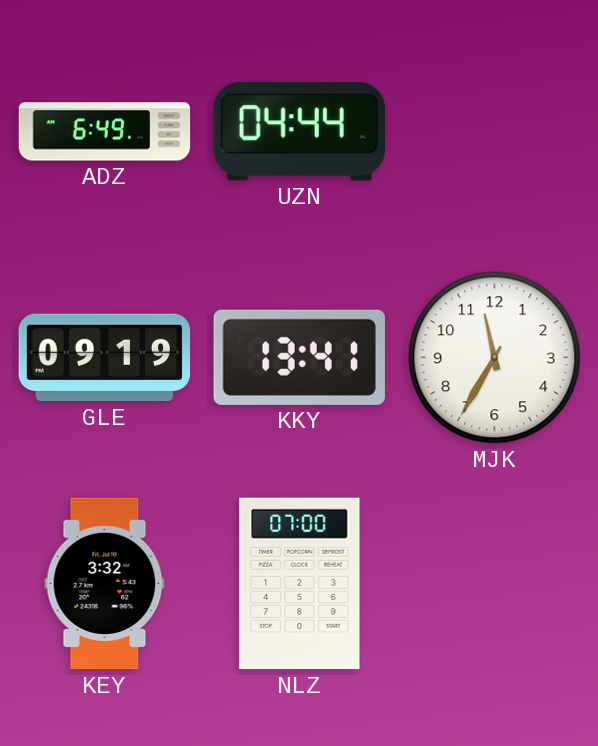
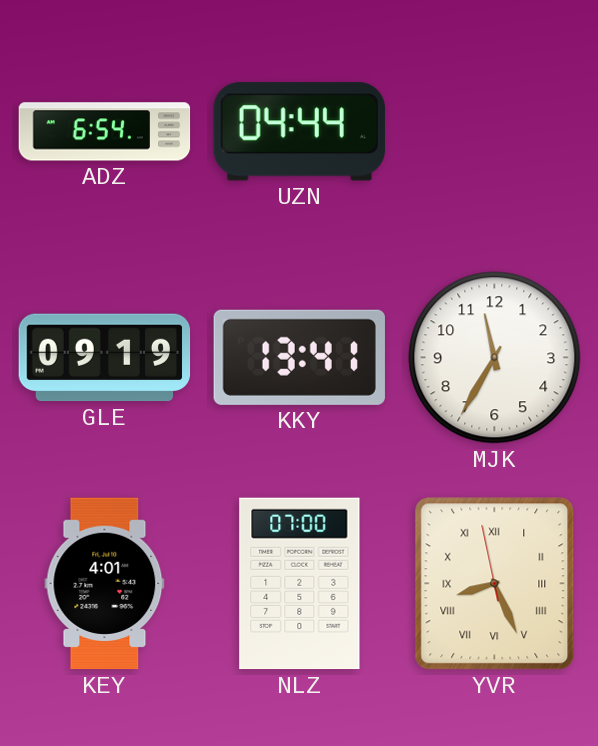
ADZ: 6:49 -> 6:54
KEY: 3:32 -> 4:01
YVR: none -> 8:25
